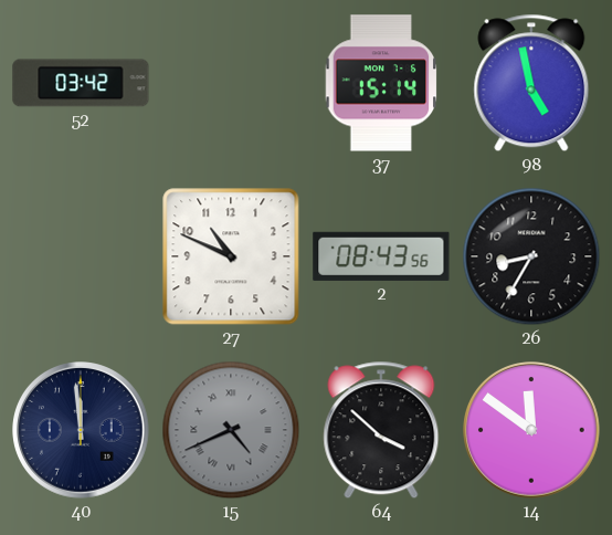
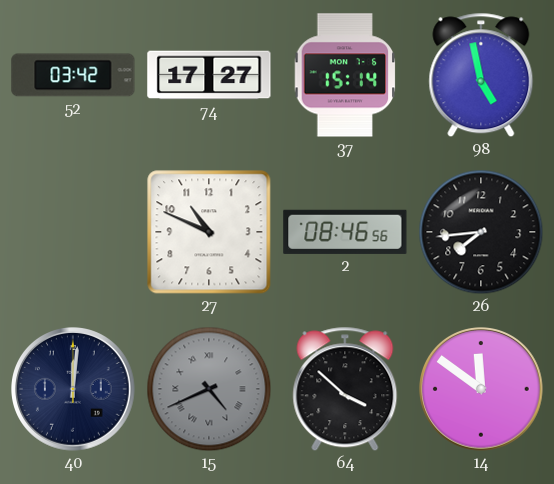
74: none -> 17:27
2: 08:43 -> 08:46
26: 8:35 -> 7:44
40: 11:59 -> 12:01
